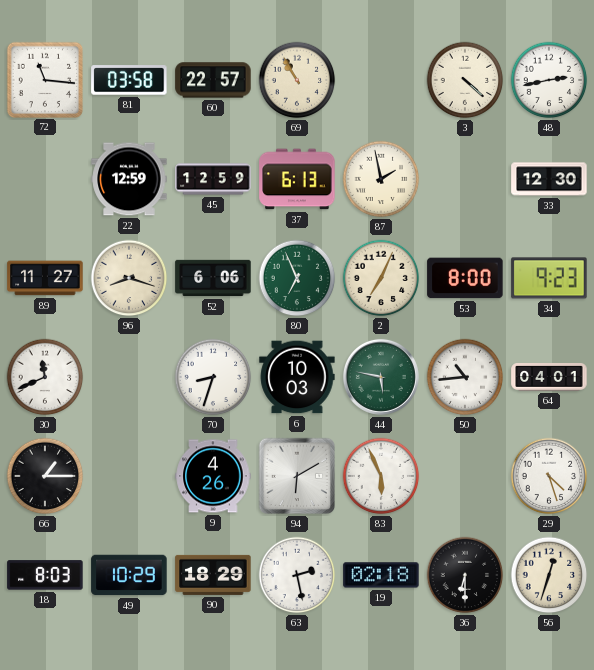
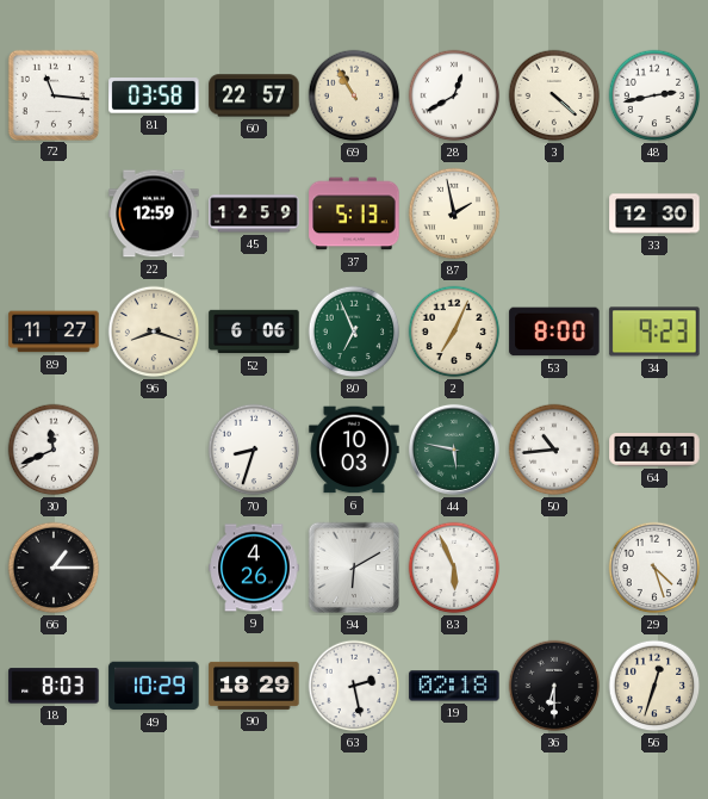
28: none -> 12:40
37: 6:13 -> 5:13
